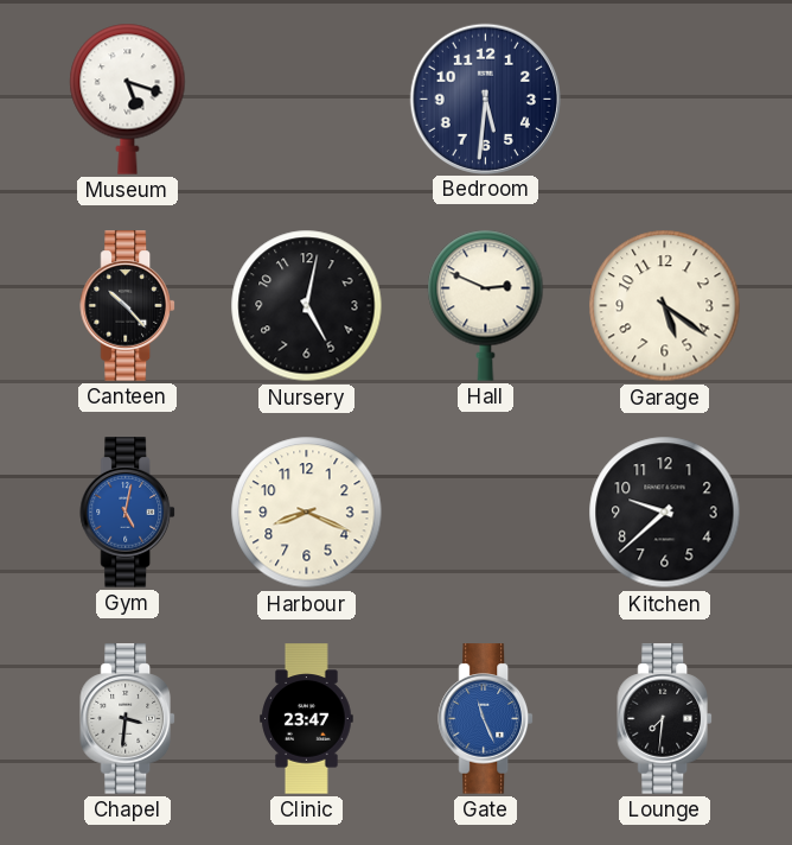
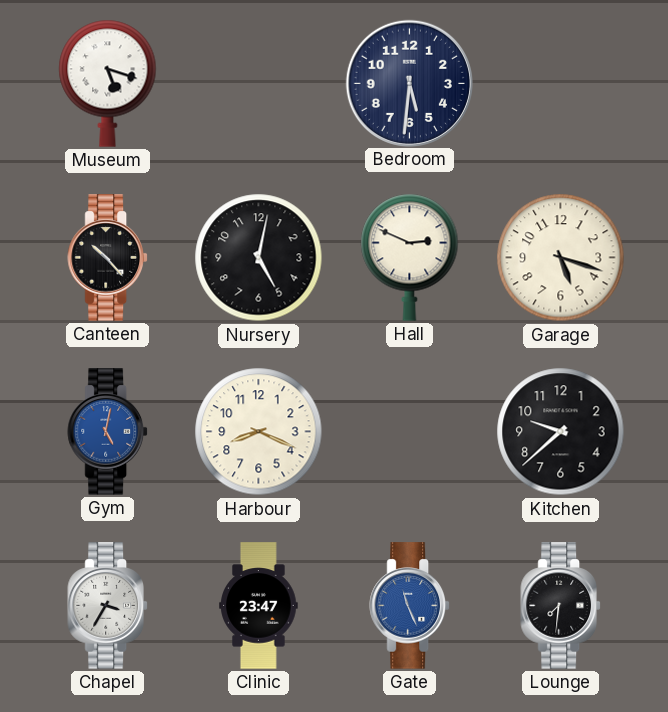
Garage: 5:21 -> 5:18
Chapel: 3:31 -> 3:35
